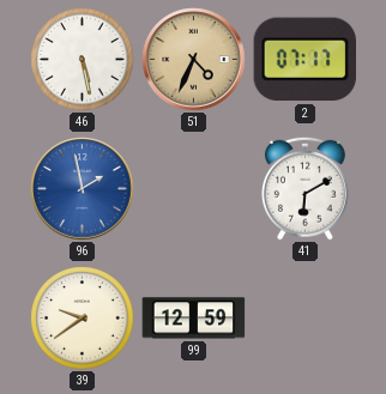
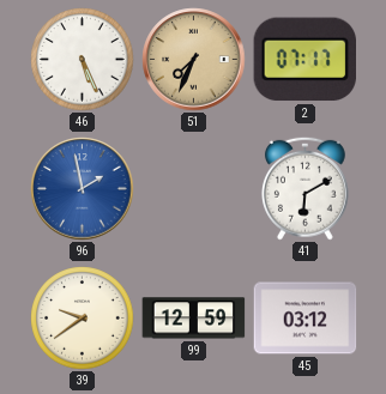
46: 5:28 -> 5:26
51: 4:34 -> 7:34
45: none -> 03:12
